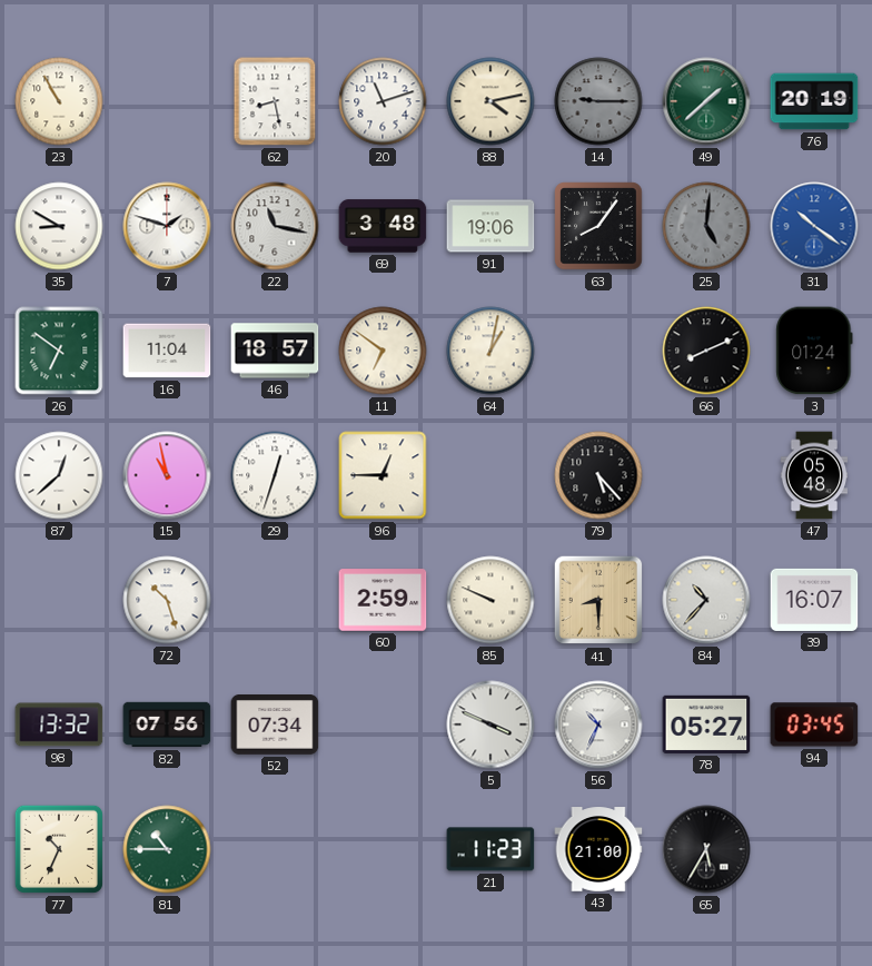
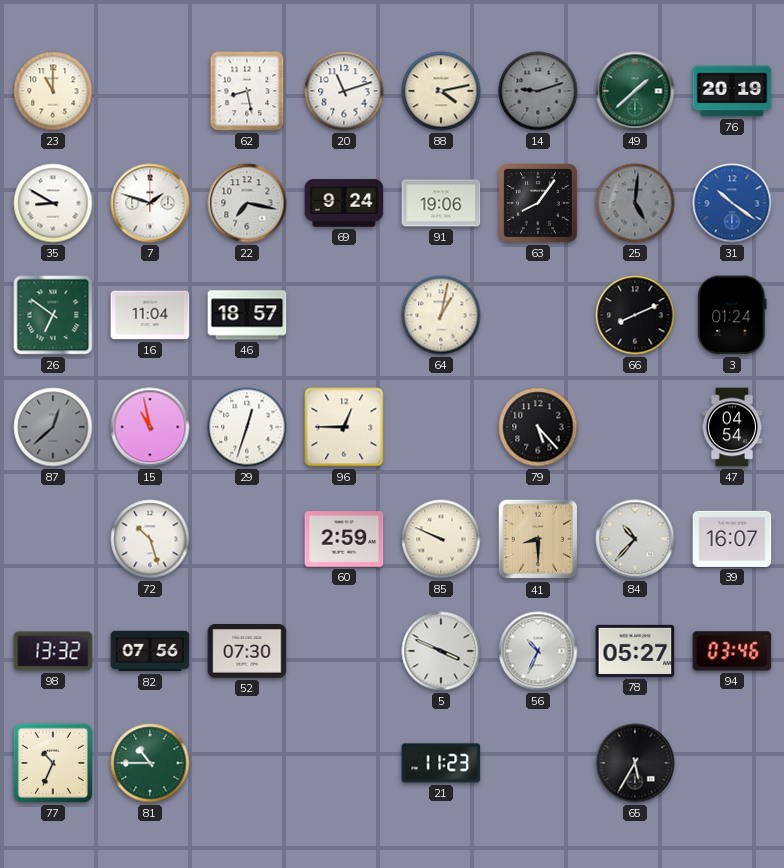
23: 10:55 -> 11:00
14: 9:15 -> 9:12
22: 11:17 -> 7:17
69: 3:48 -> 9:24
11: 6:51 -> none
87 dial: white -> grey
47: 05:48 -> 04:54
52: 07:34 -> 07:30
94: 03:45 -> 03:46
43: 21:00 -> none
